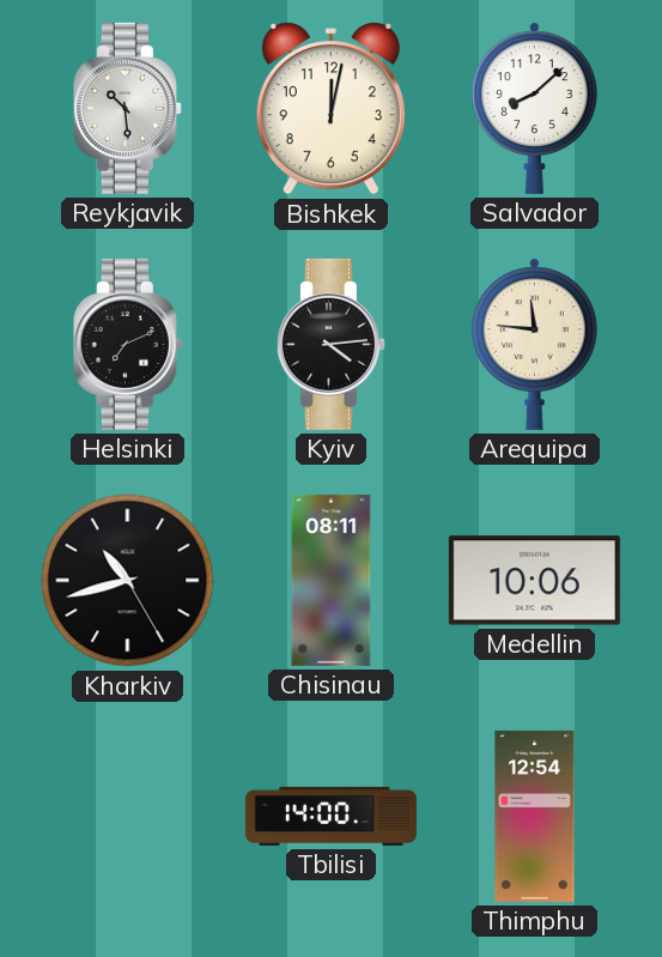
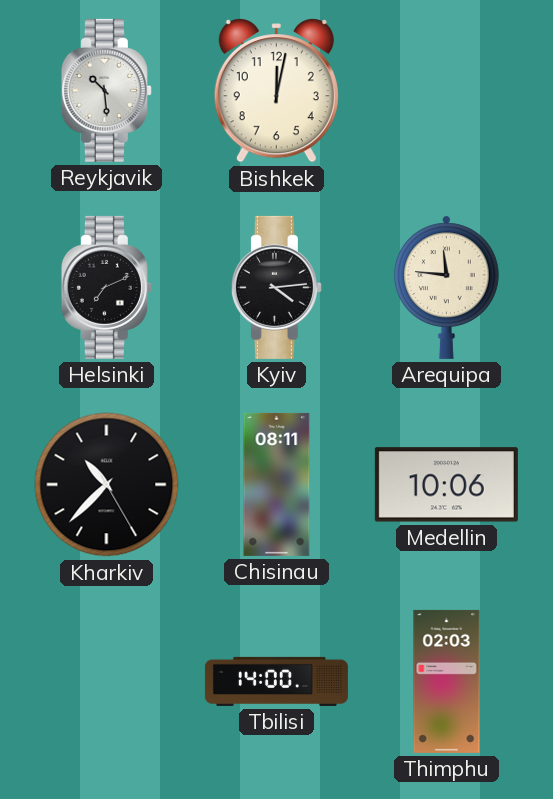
Salvador: 8:08 -> none
Kharkiv: 10:42 -> 10:37
Thimphu: 12:54 -> 02:03
